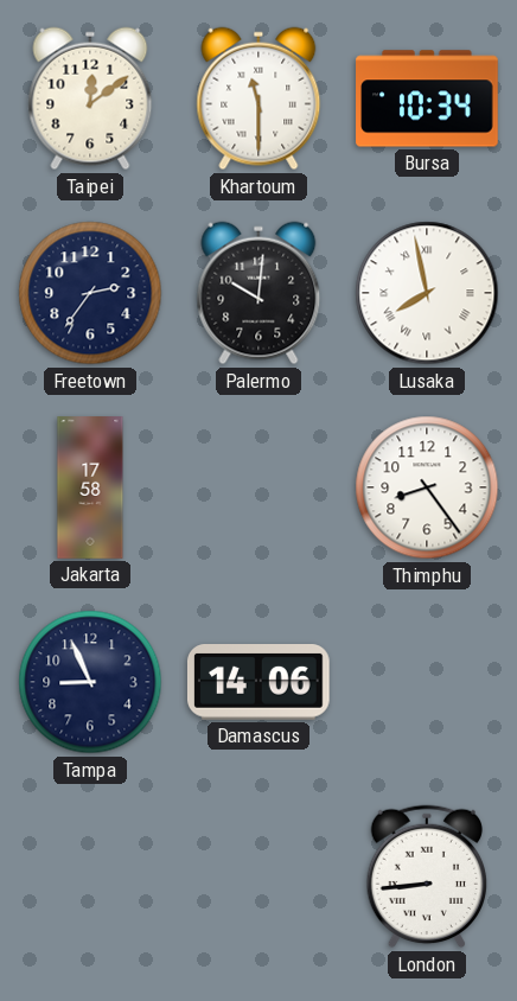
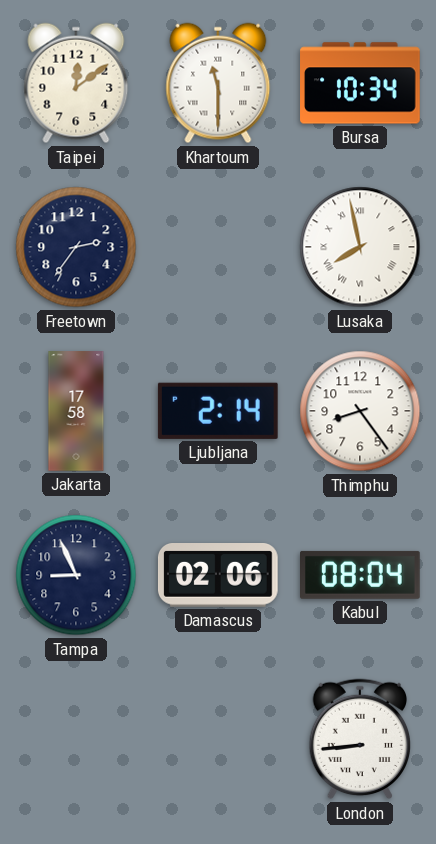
Palermo: 10:01 -> none
Ljubljana: none -> 2:14
Damascus: 14:06 -> 02:06
Kabul: none -> 08:04
